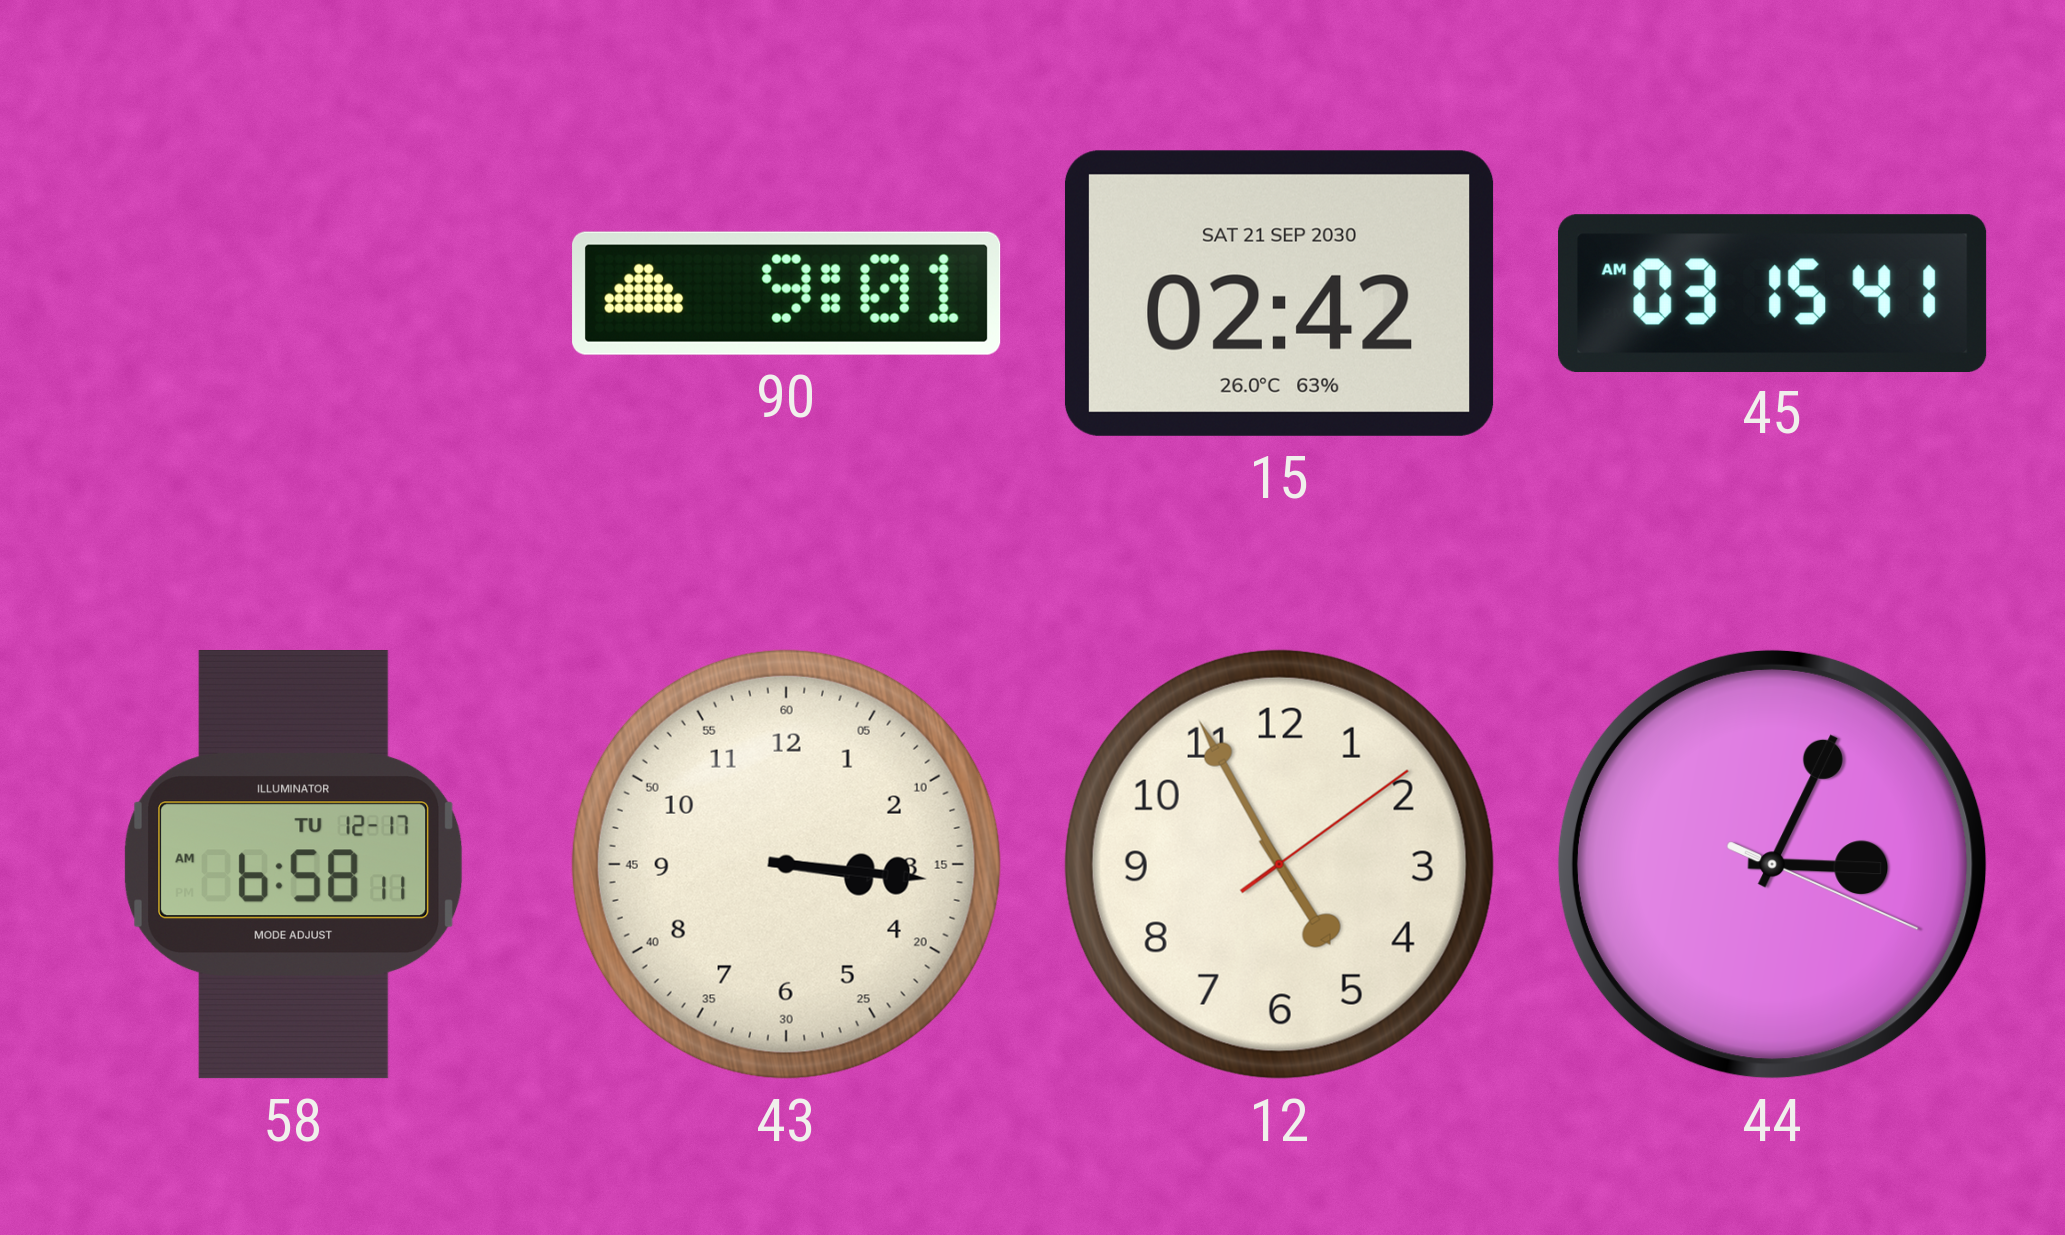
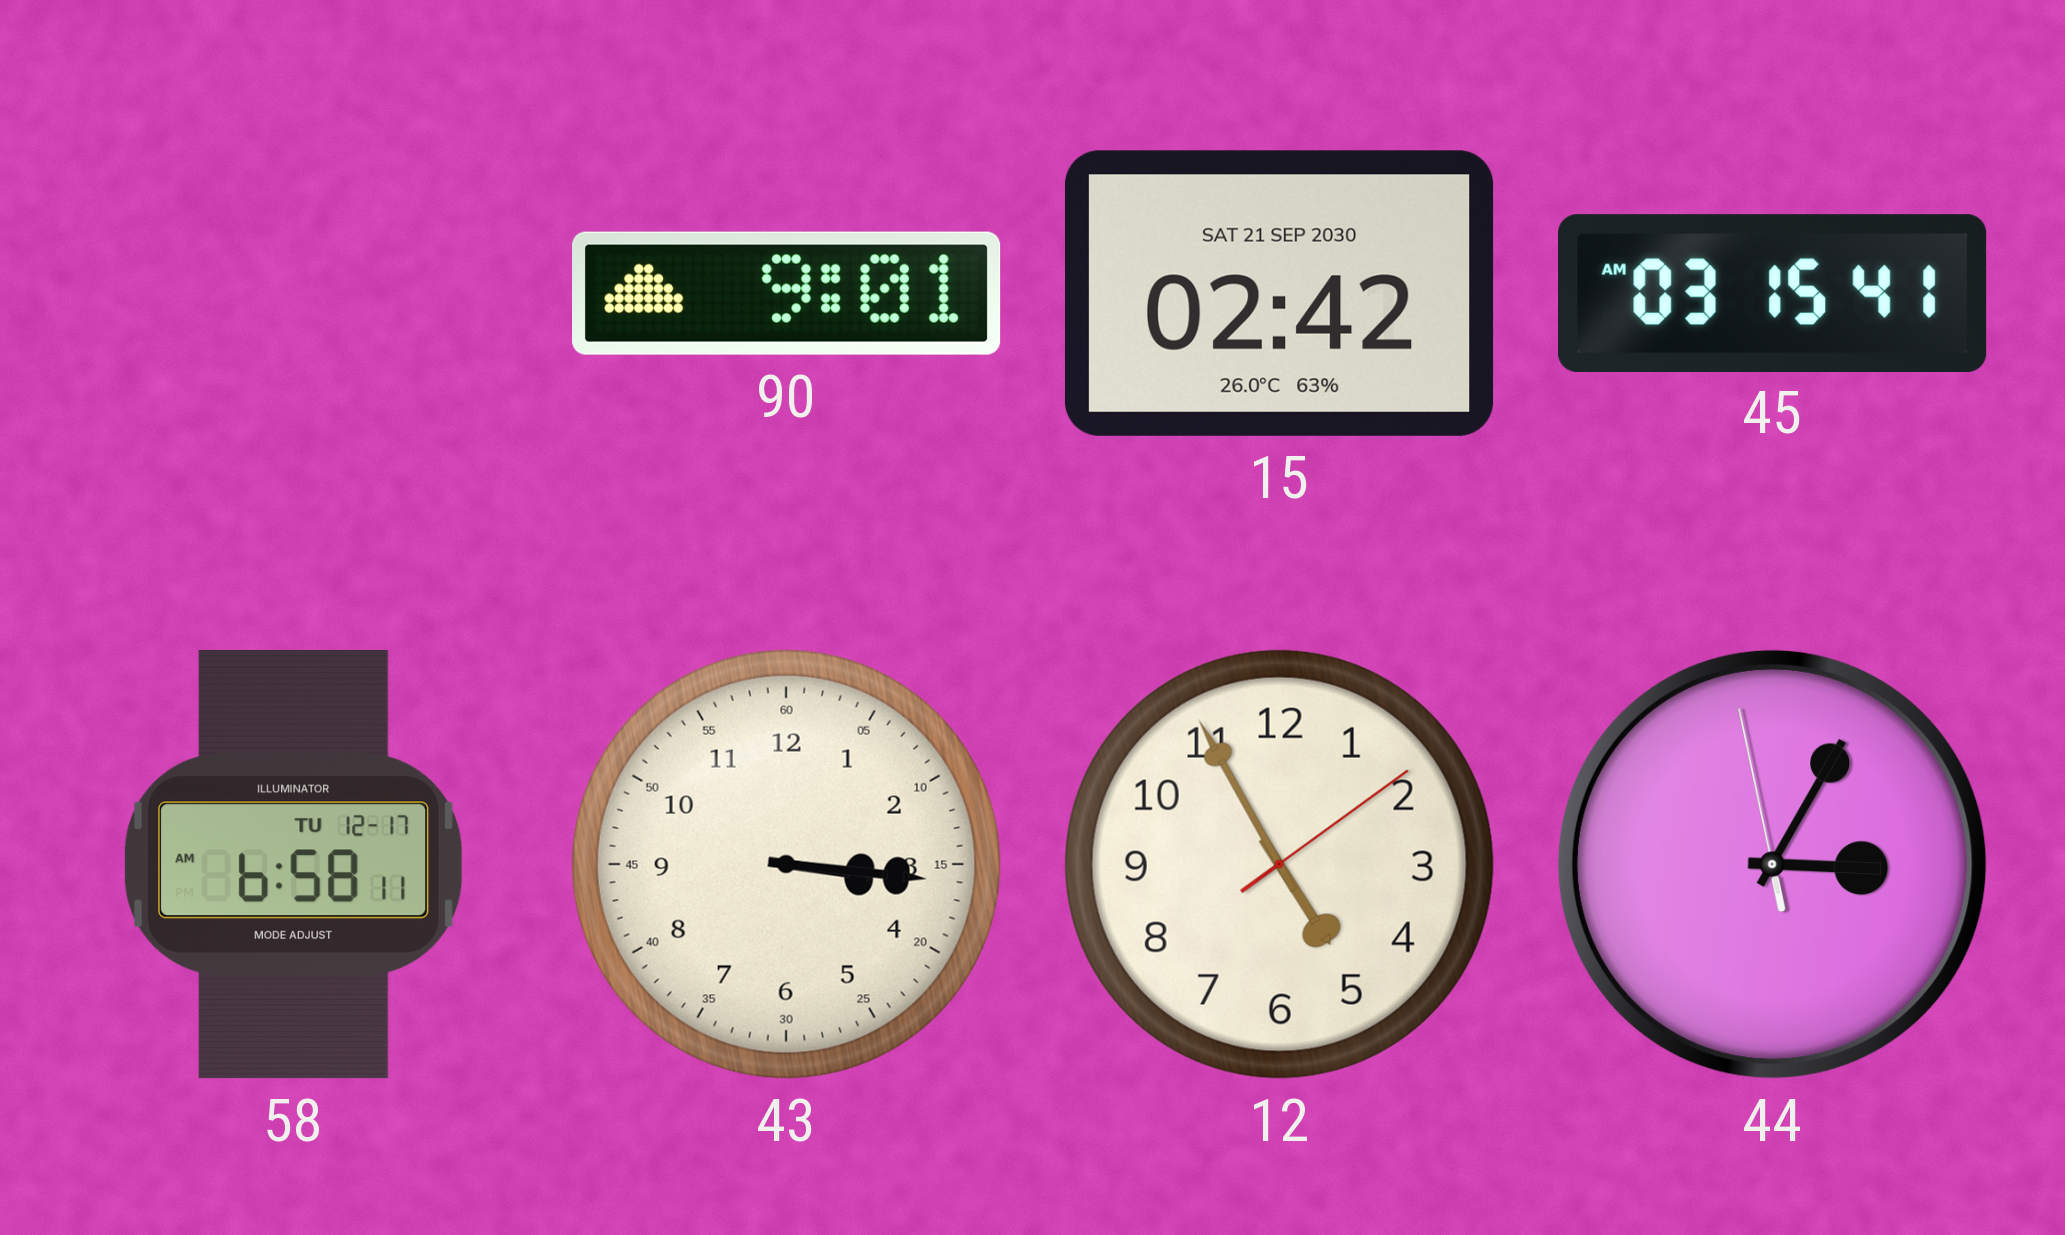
44: 3:04:19 -> 3:04:58
